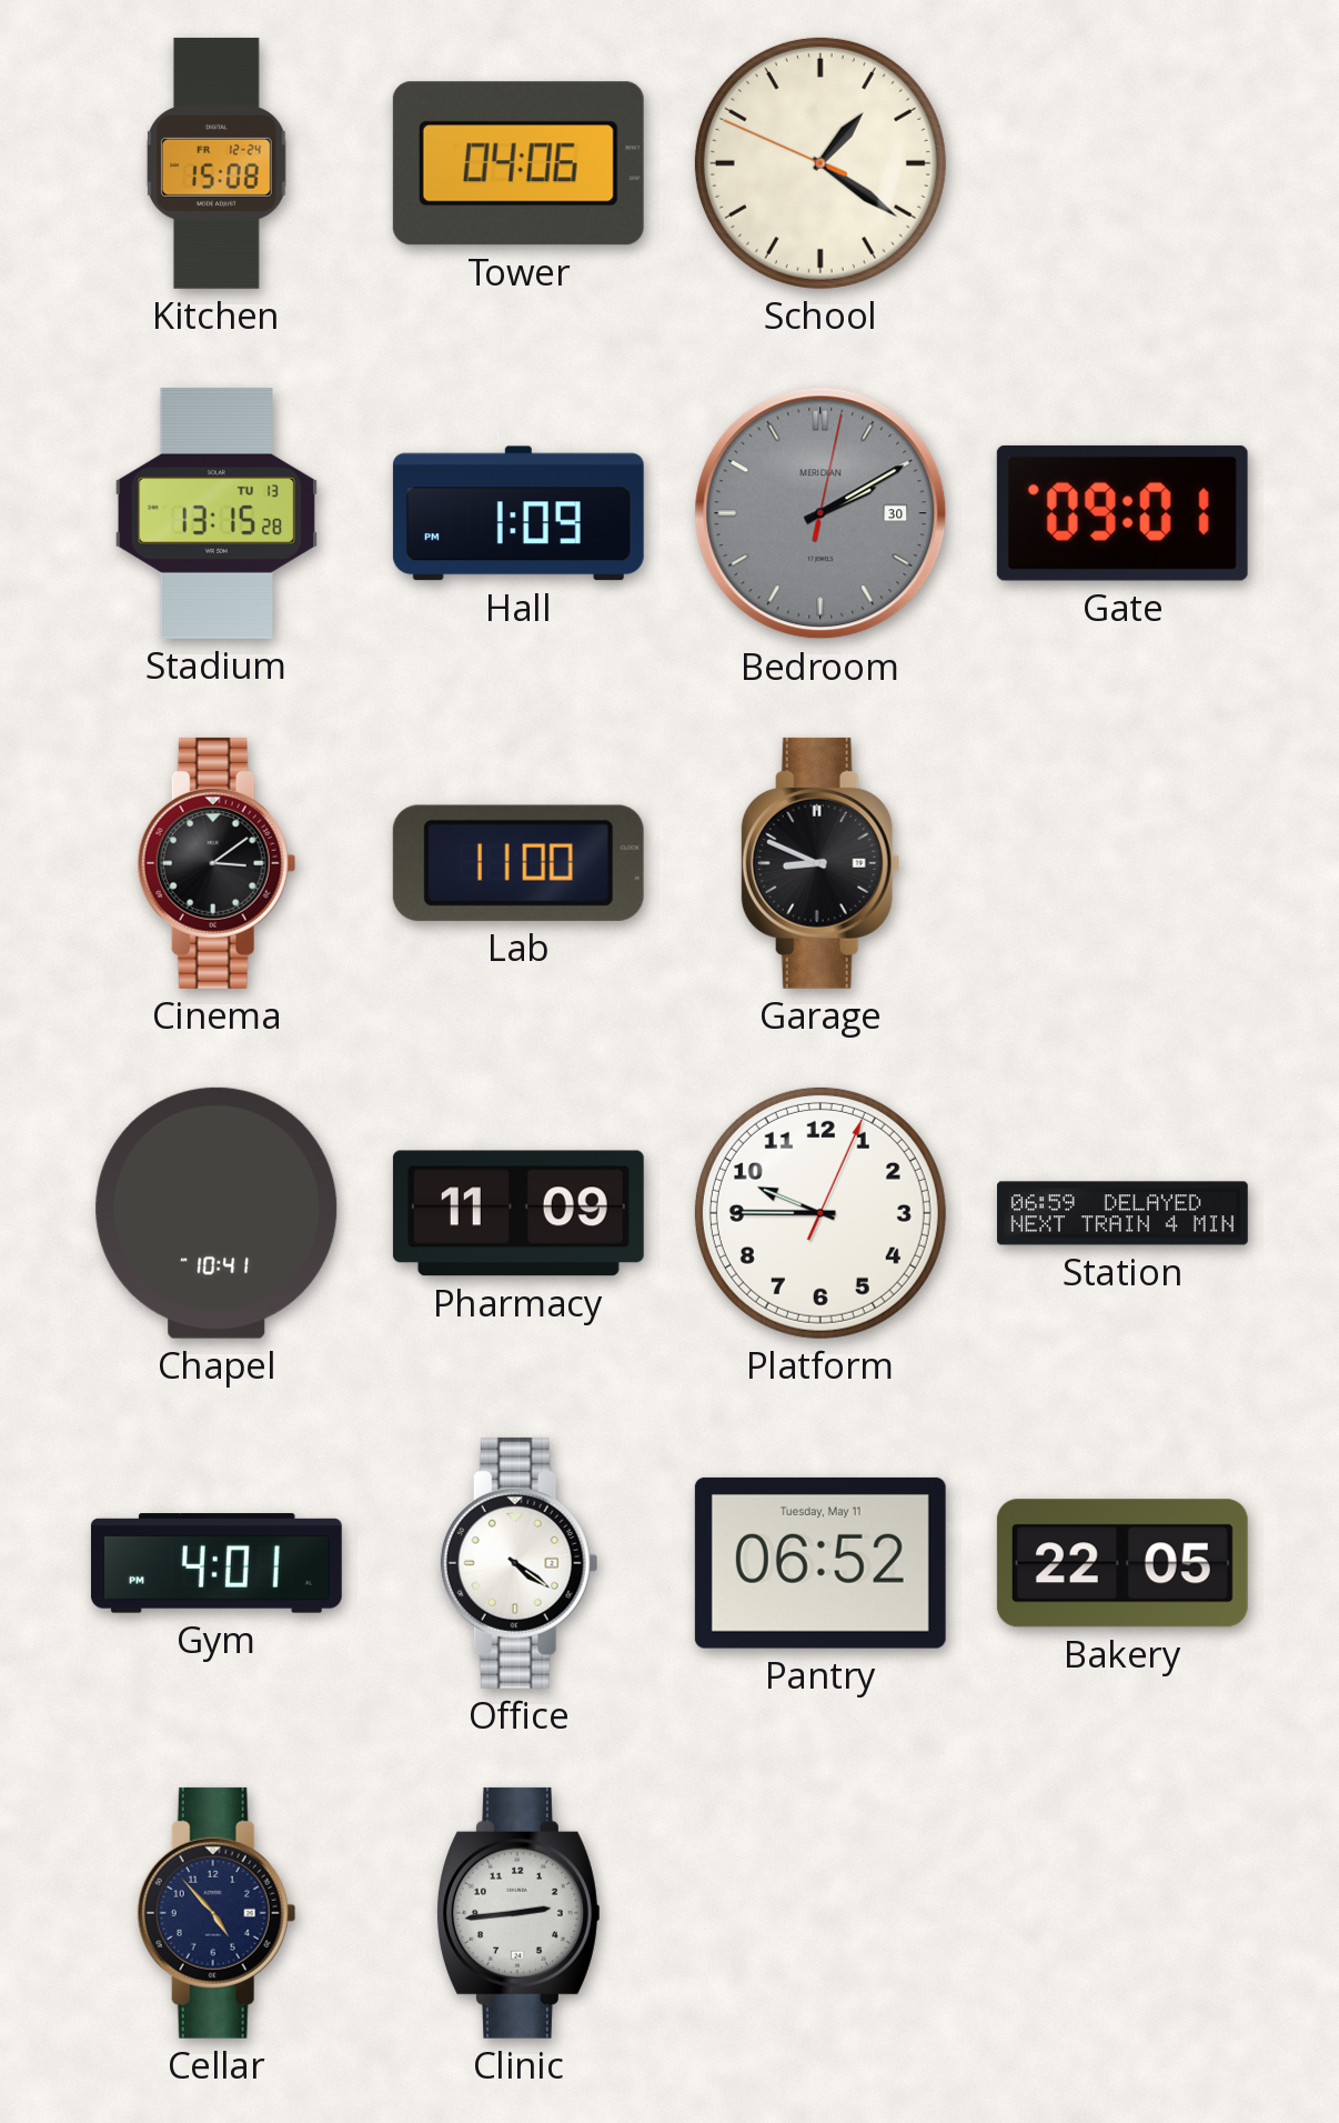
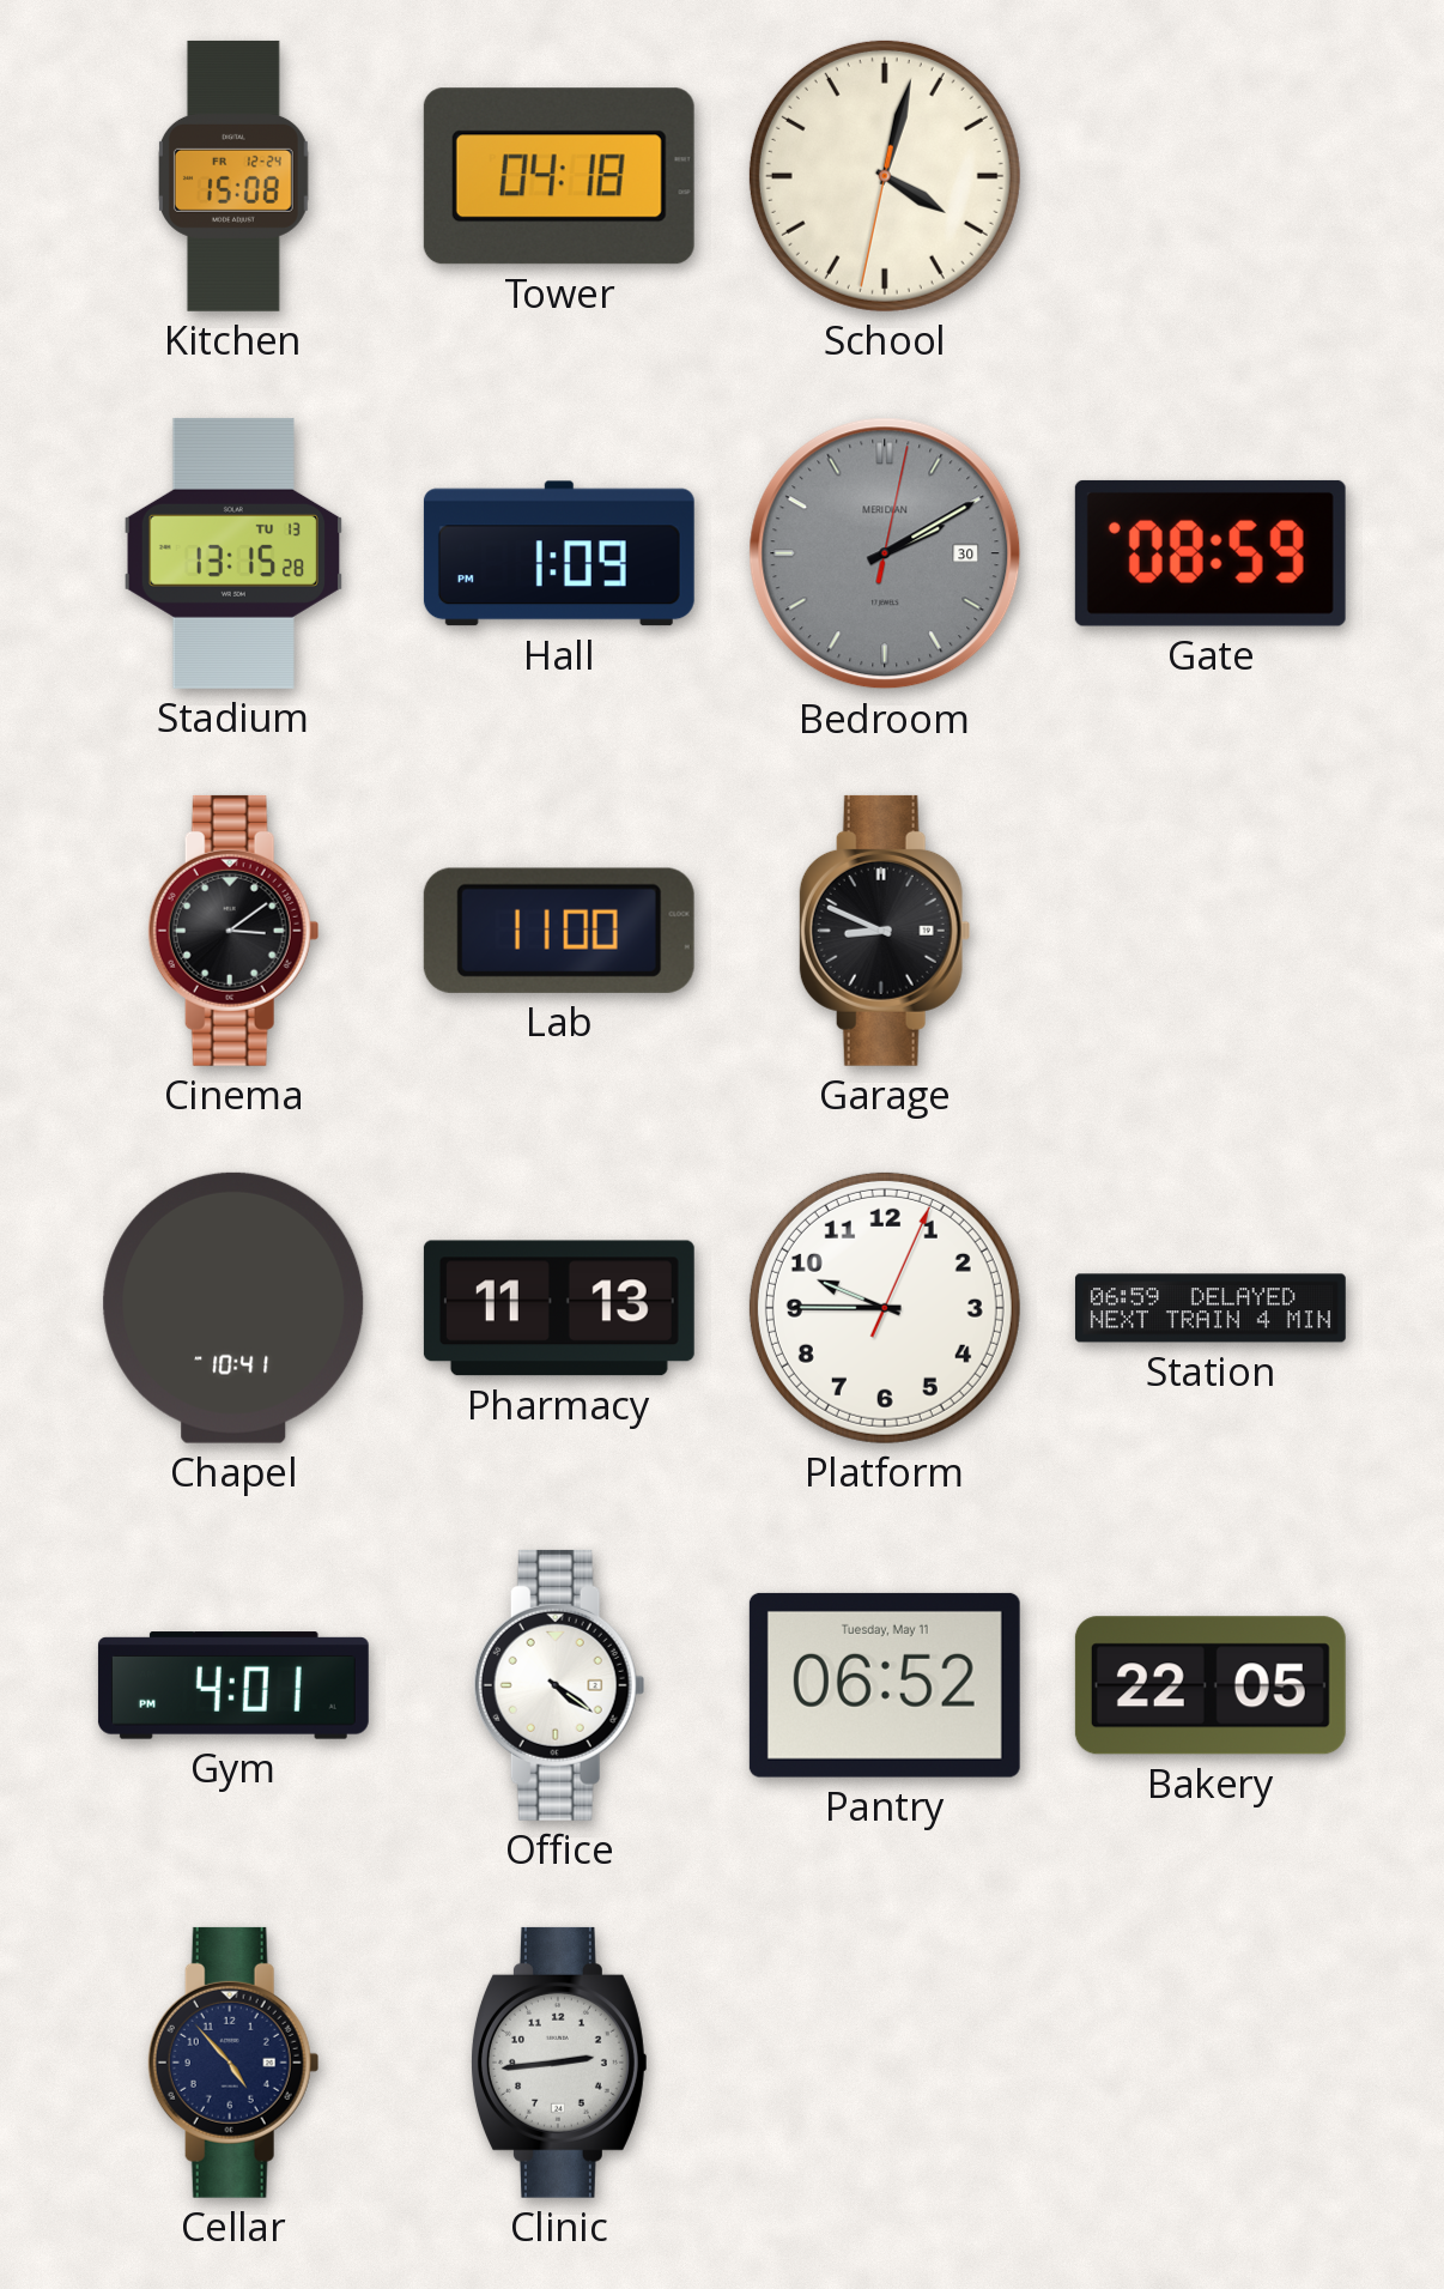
Tower: 04:06 -> 04:18
School: 1:20 -> 4:02
Gate: 09:01 -> 08:59
Pharmacy: 11:09 -> 11:13
